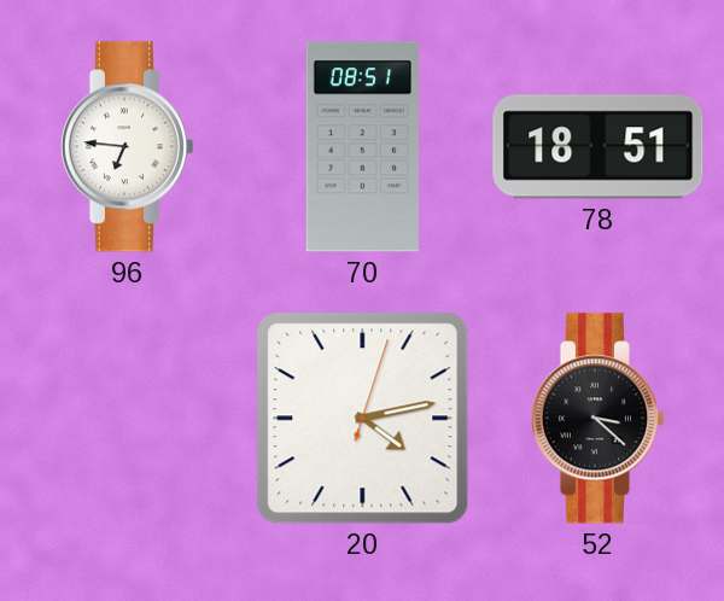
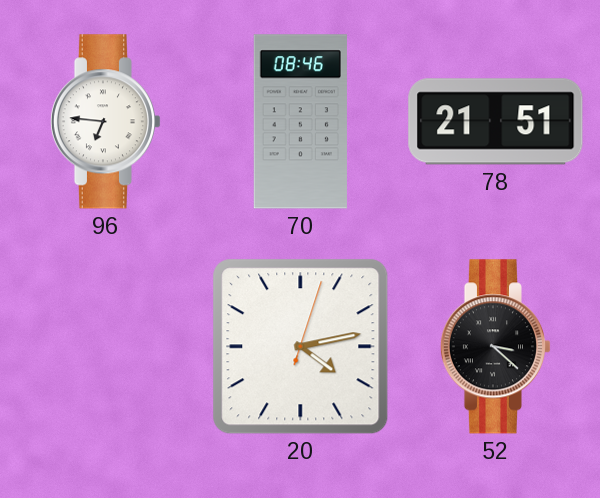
70: 08:51 -> 08:46
78: 18:51 -> 21:51
